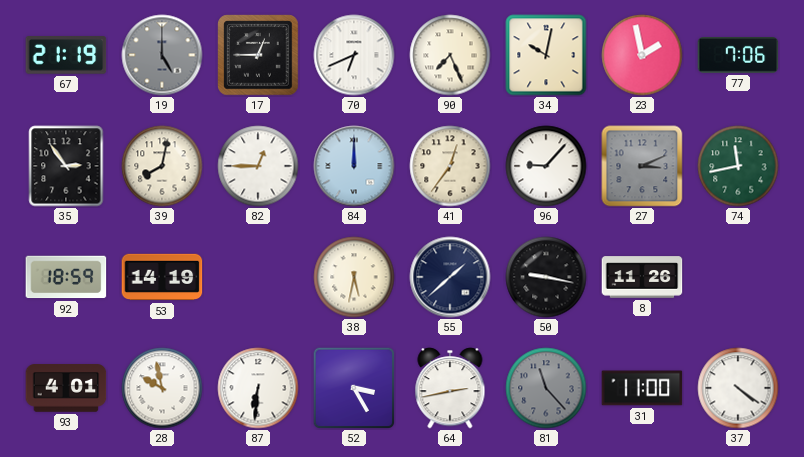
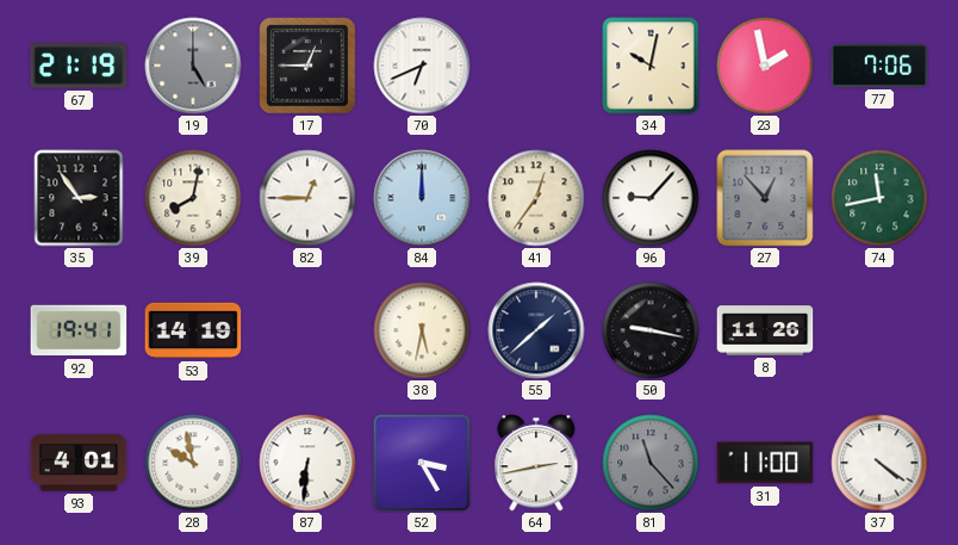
90: 7:26 -> none
27: 3:11 -> 12:53
92: 18:59 -> 19:41
